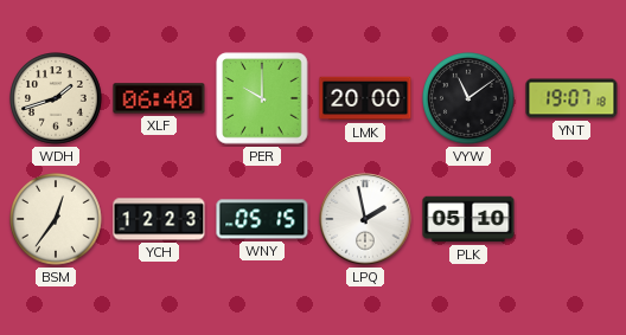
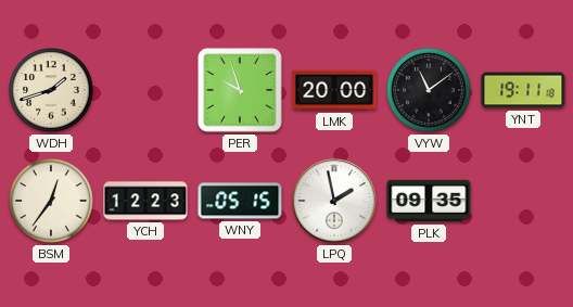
XLF: 06:40 -> none
PER: 10:00 -> 9:57
YNT: 19:07 -> 19:11
PLK: 05:10 -> 09:35
